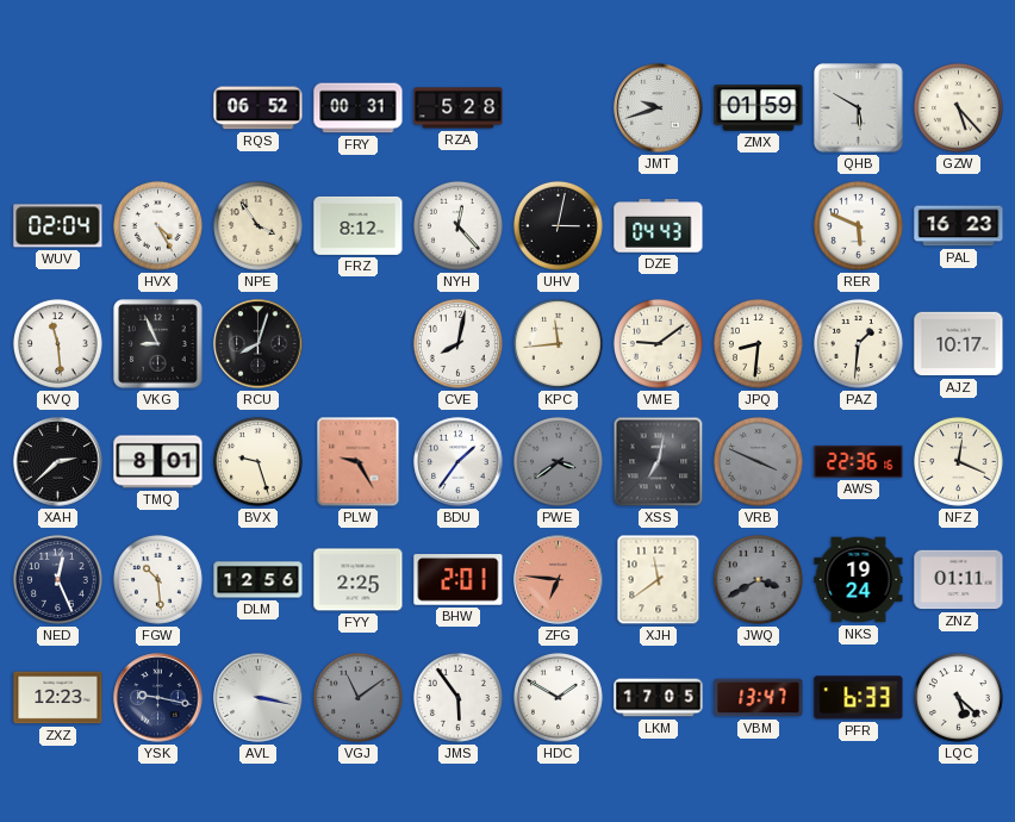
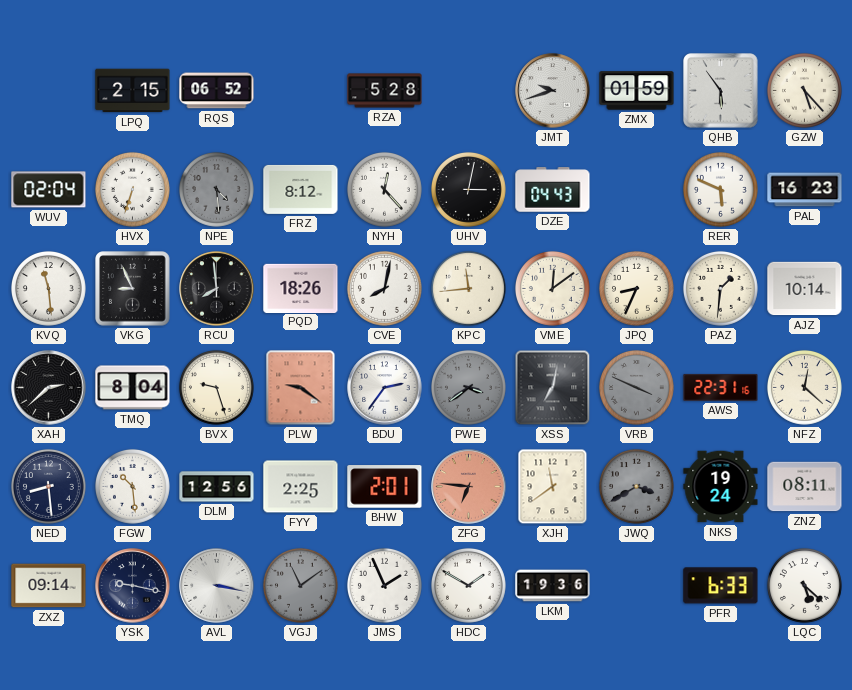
LPQ: none -> 2:15
FRY: 00:31 -> none
QHB: 5:50 -> 5:54
HVX: 4:25 -> 6:33
NPE: 3:54 -> 4:29
NPE dial: cream -> grey
RCU: 8:03 -> 7:59
PQD: none -> 18:26
VME: 9:09 -> 12:09
JPQ: 8:31 -> 8:34
AJZ: 10:17 -> 10:14
TMQ: 8:01 -> 8:04
PLW: 9:25 -> 9:21
BDU: 1:36 -> 2:36
AWS: 22:36 -> 22:31
NFZ: 12:19 -> 12:22
NED: 12:26 -> 8:29
ZNZ: 01:11 -> 08:11
ZXZ: 12:23 -> 09:14
JMS: 5:54 -> 1:56
LKM: 17:05 -> 19:36
VBM: 13:47 -> none
